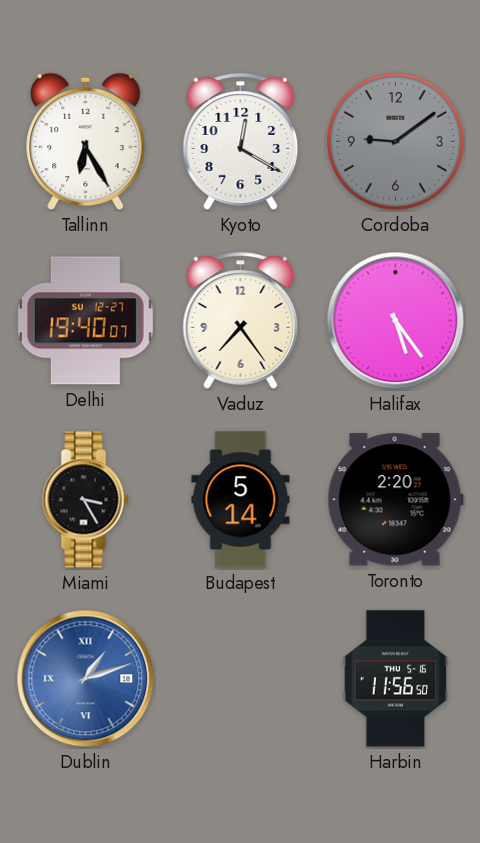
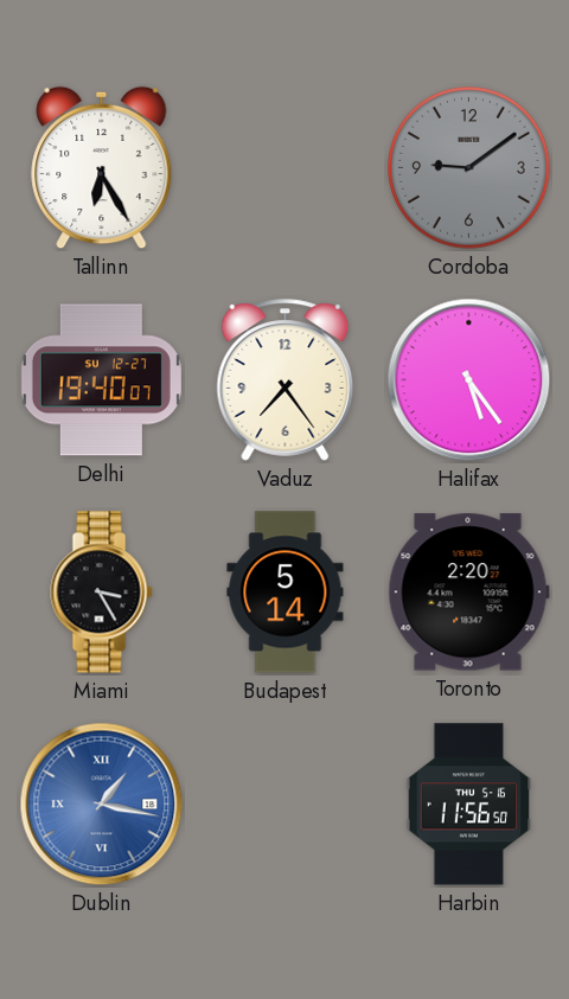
Kyoto: 12:20 -> none
Dublin: 1:12 -> 1:17
